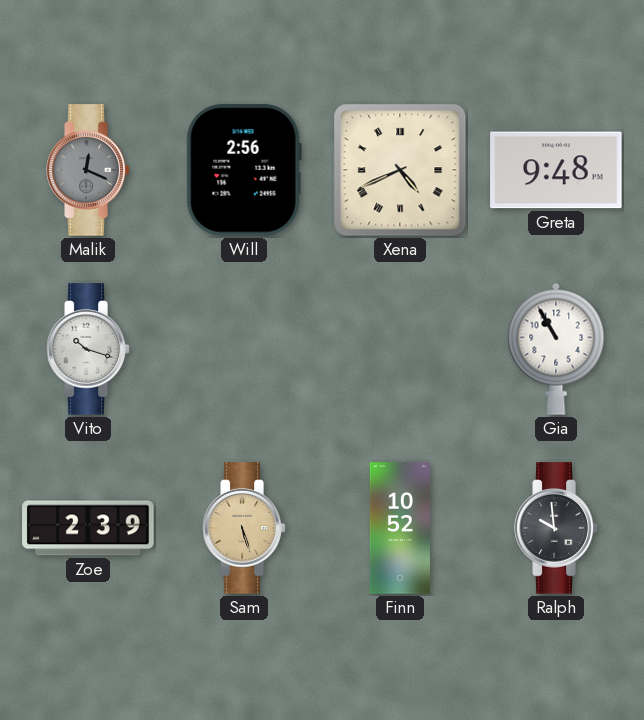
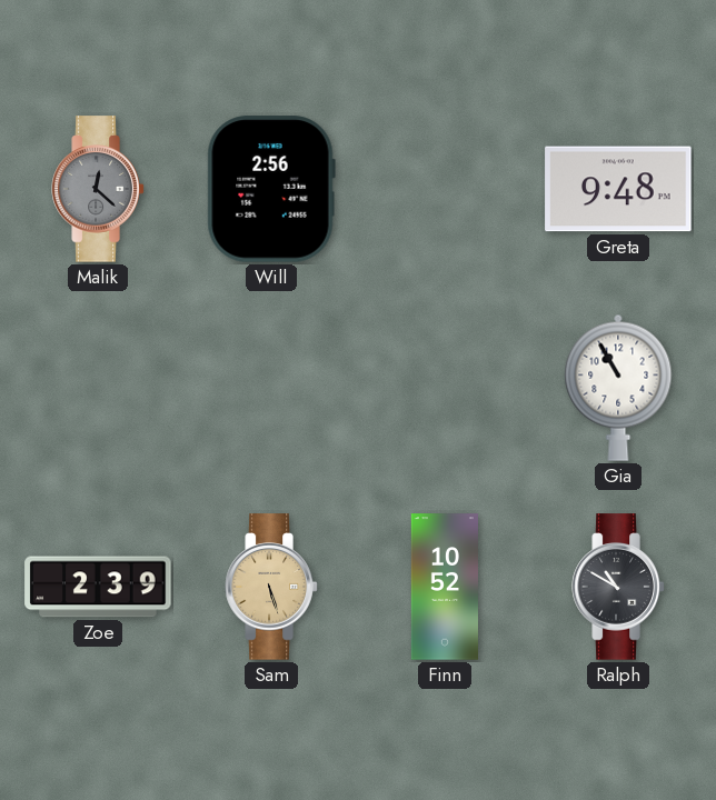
Malik: 12:19 -> 12:22
Xena: 4:41 -> none
Vito: 10:18 -> none
Ralph: 9:59 -> 10:50
